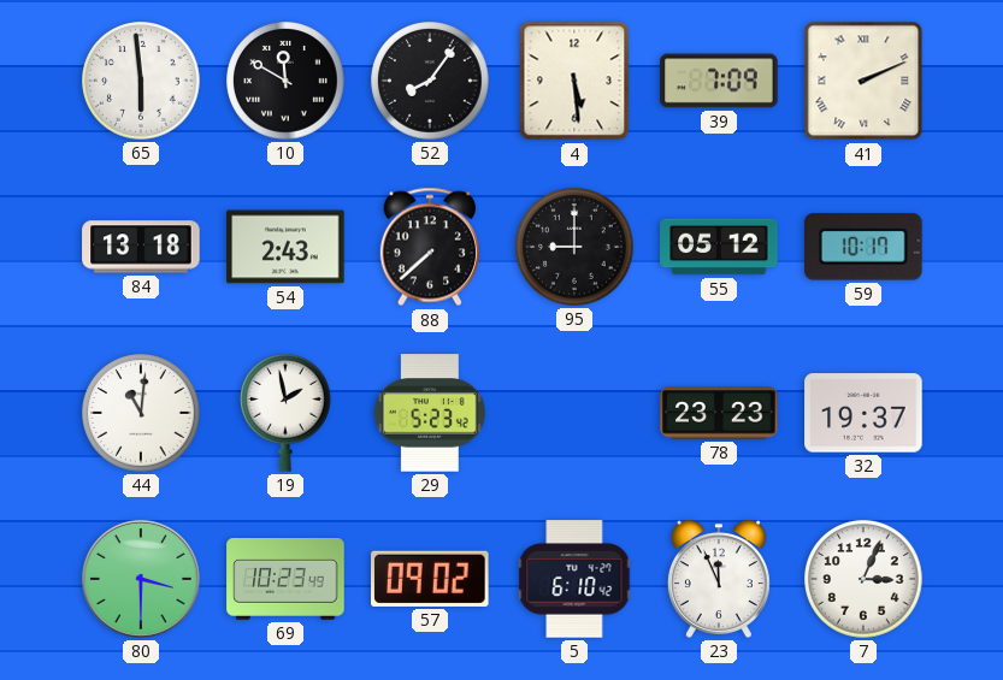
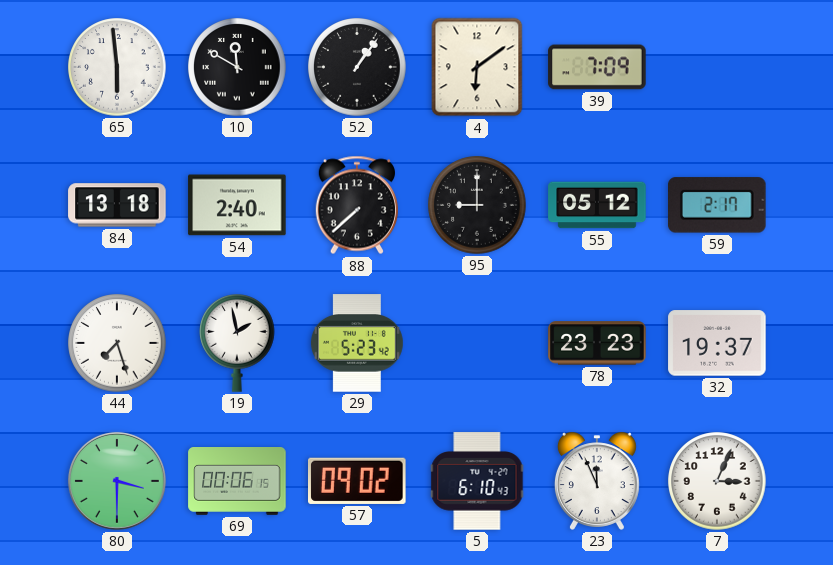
52: 8:06 -> 1:06
4: 5:29 -> 6:09
41: 2:11 -> none
54: 2:43 -> 2:40
59: 10:17 -> 2:17
44: 11:01 -> 7:27
69: 10:23 -> 00:06
5: 6:10:42 -> 6:10:43
